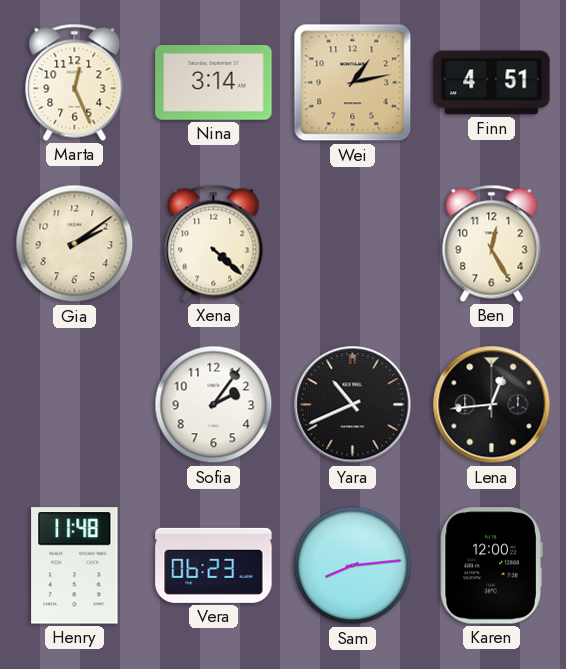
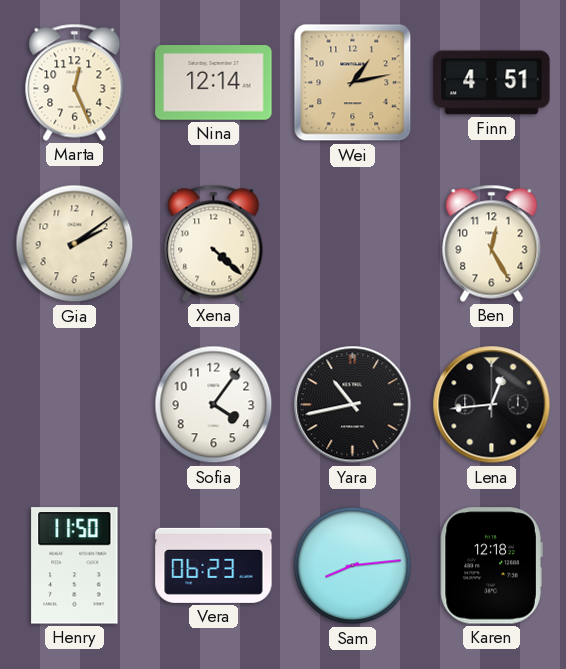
Nina: 3:14 -> 12:14
Sofia: 2:06 -> 4:06
Yara: 10:41 -> 10:43
Henry: 11:48 -> 11:50
Karen: 12:00 -> 12:18
